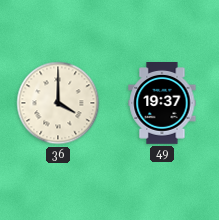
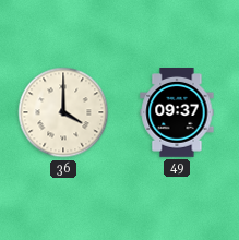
49: 19:37 -> 09:37
